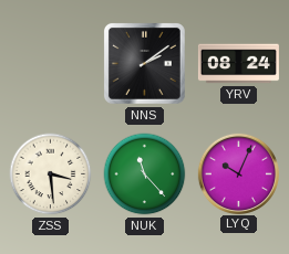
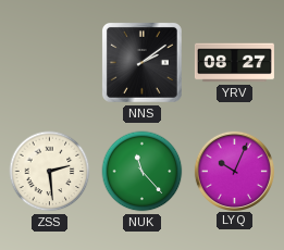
YRV: 08:24 -> 08:27
ZSS: 3:29 -> 2:29
